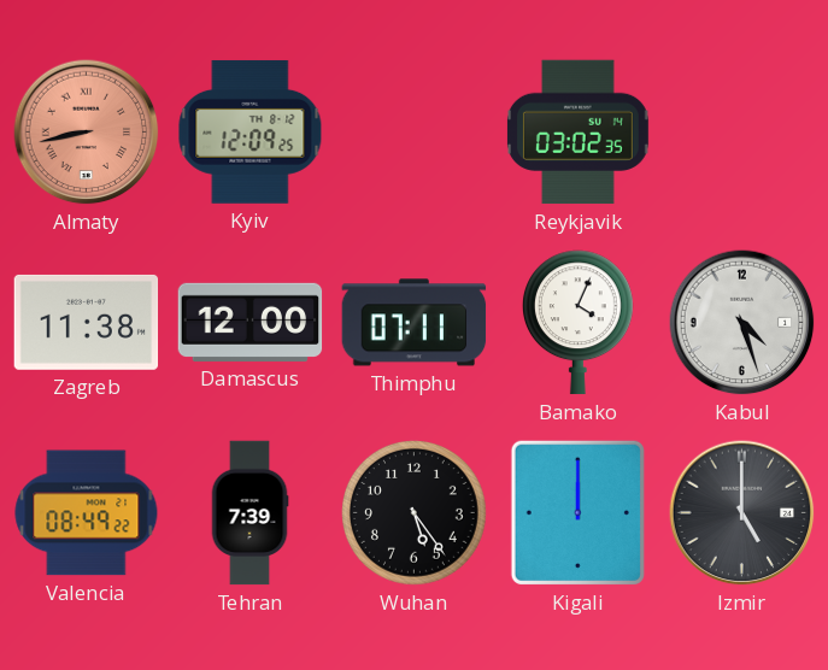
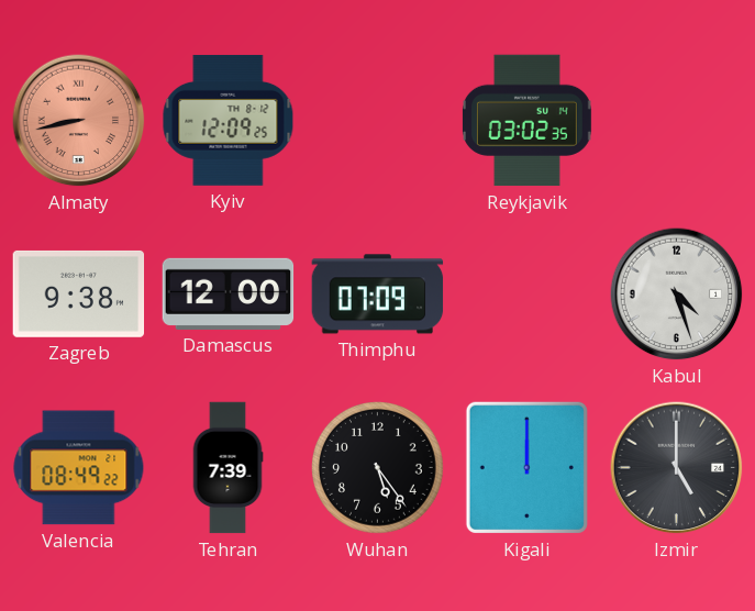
Zagreb: 11:38 -> 9:38
Thimphu: 07:11 -> 07:09
Bamako: 4:04 -> none
